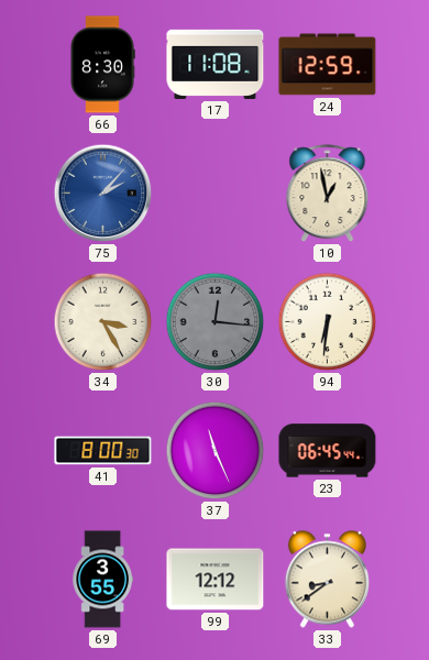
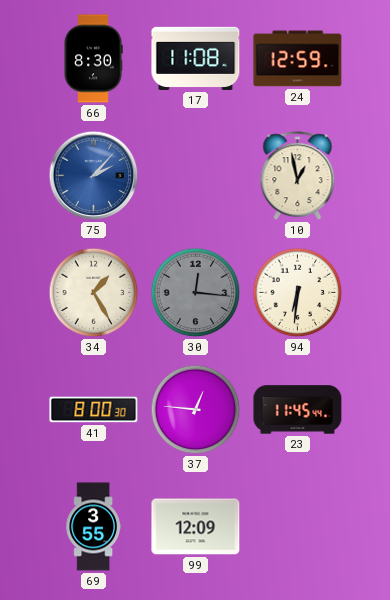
34: 3:25 -> 1:25
37: 11:26 -> 12:46
23: 06:45 -> 11:45
99: 12:12 -> 12:09
33: 8:39 -> none
